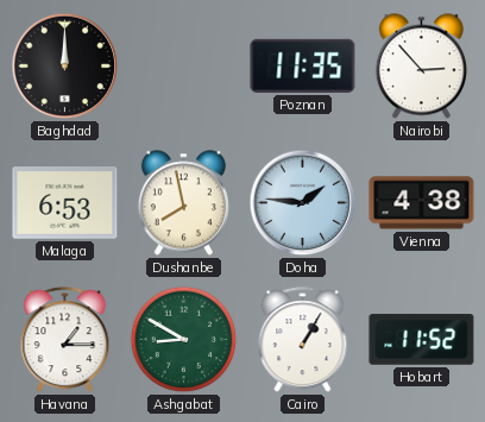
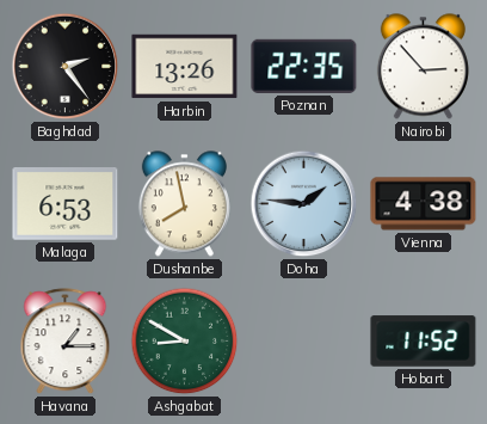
Baghdad: 12:00 -> 2:24
Harbin: none -> 13:26
Poznan: 11:35 -> 22:35
Cairo: 1:05 -> none
